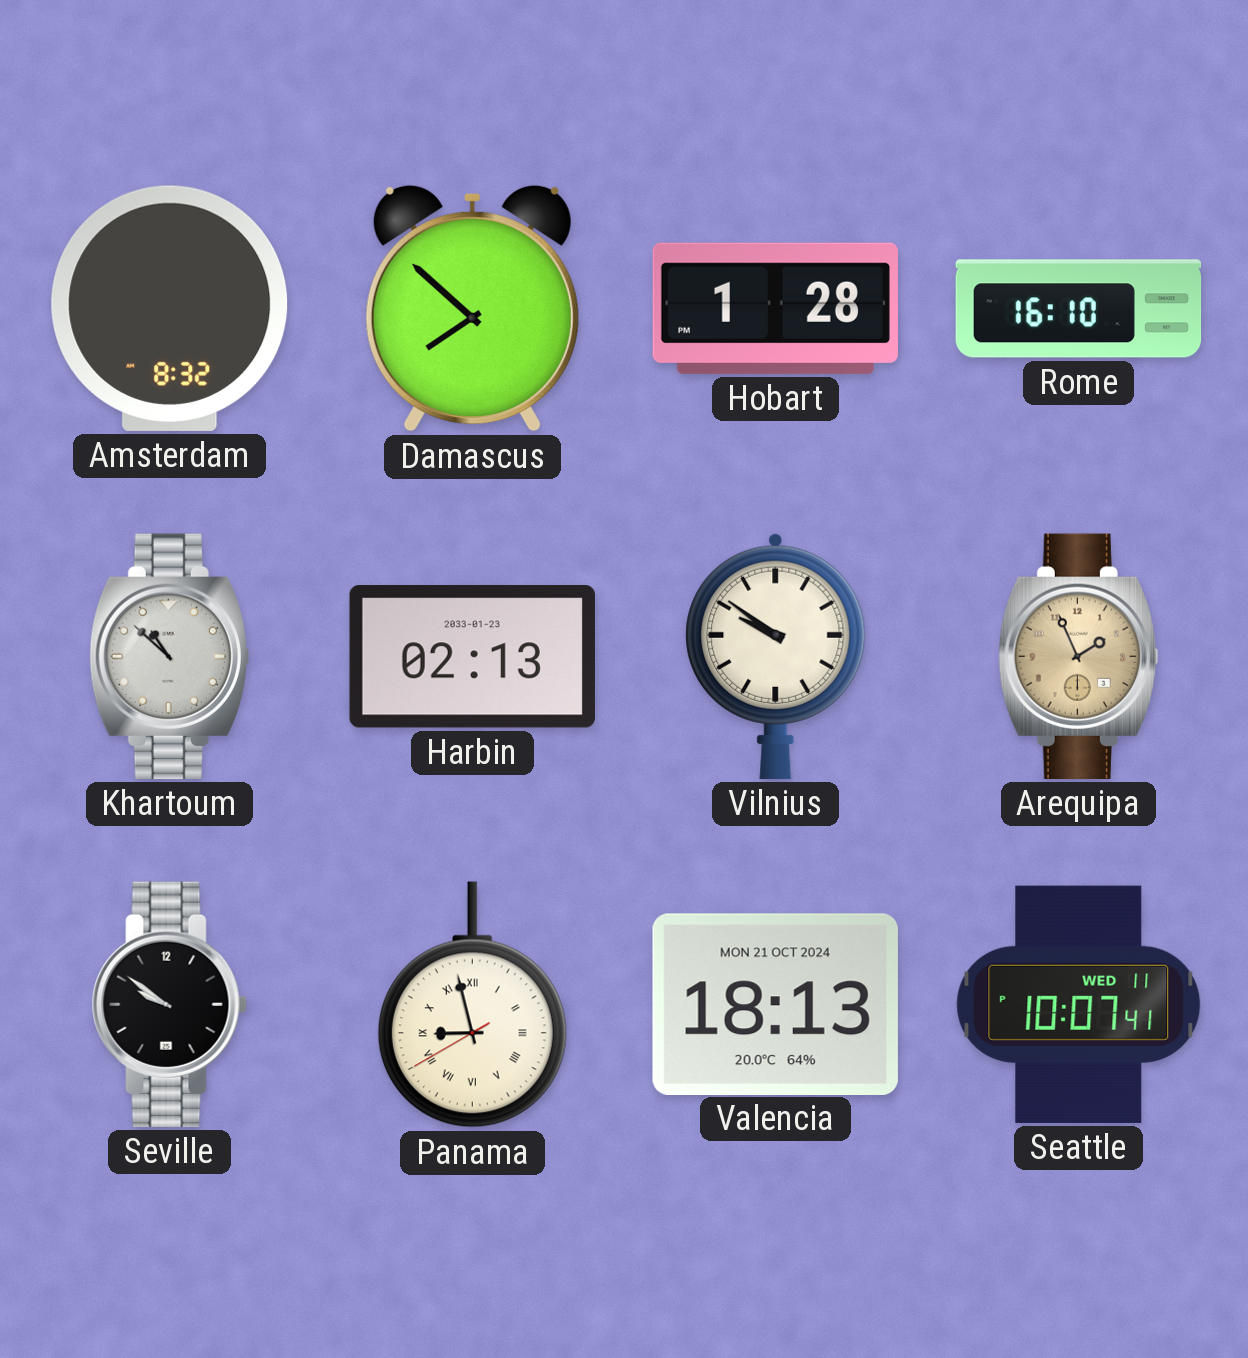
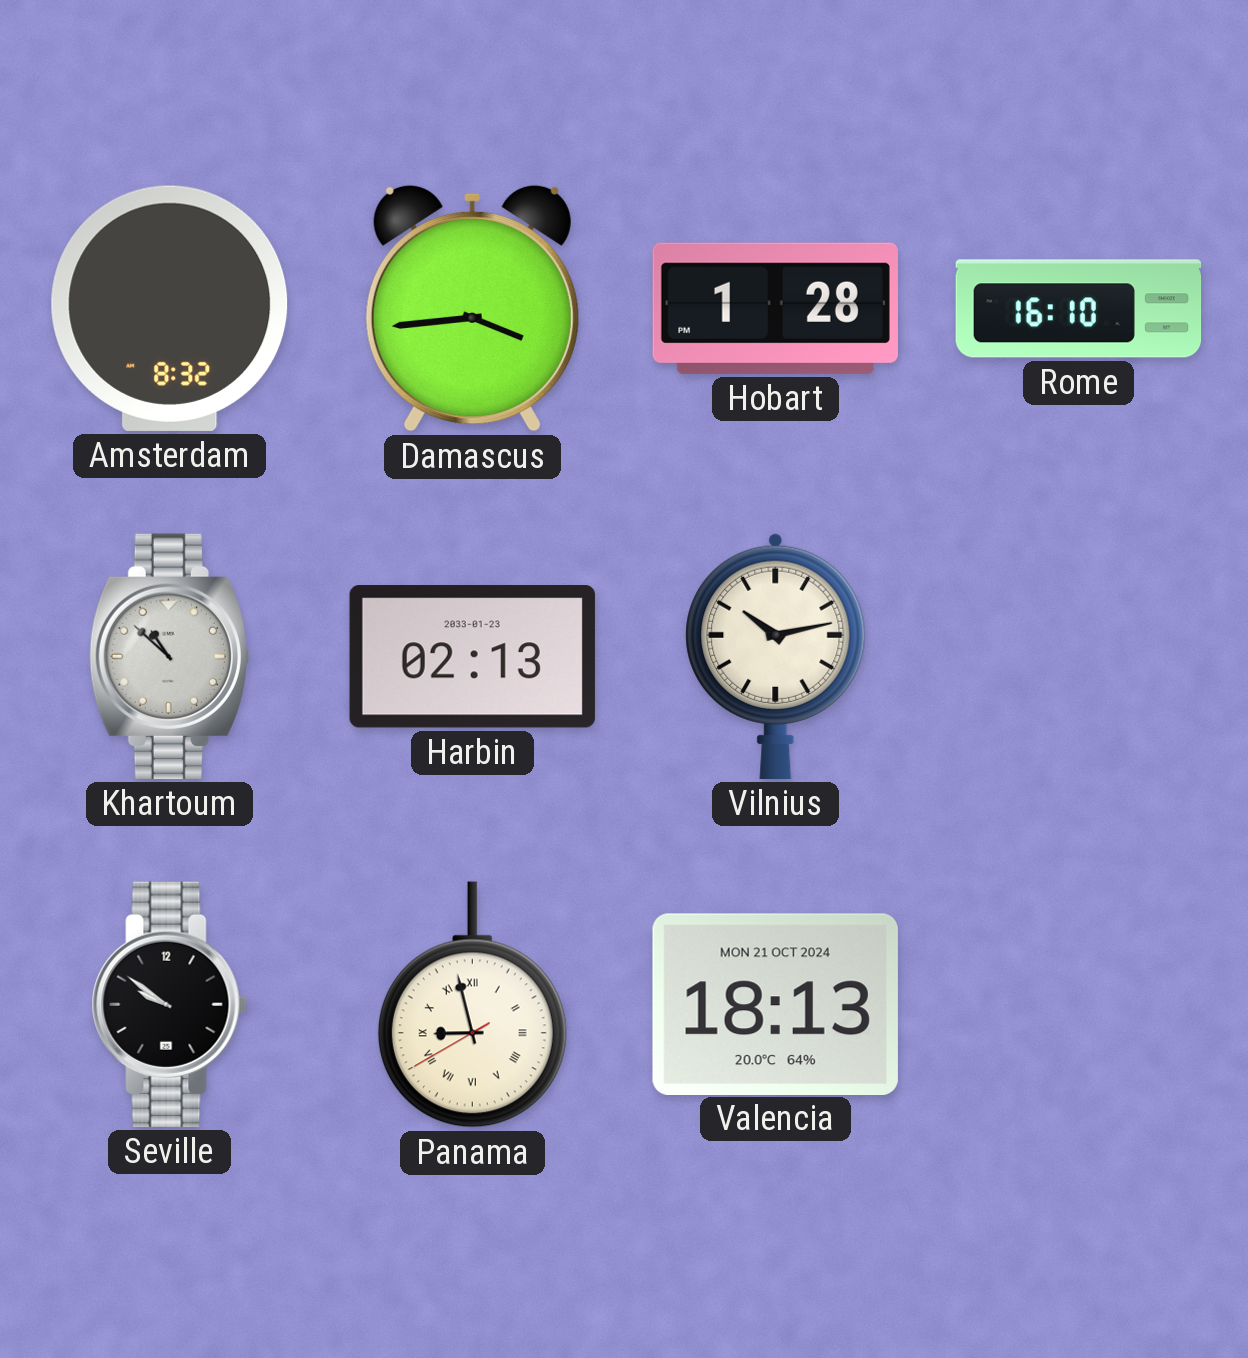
Damascus: 7:52 -> 3:44
Vilnius: 9:51 -> 10:13
Arequipa: 1:56 -> none
Seattle: 10:07 -> none
